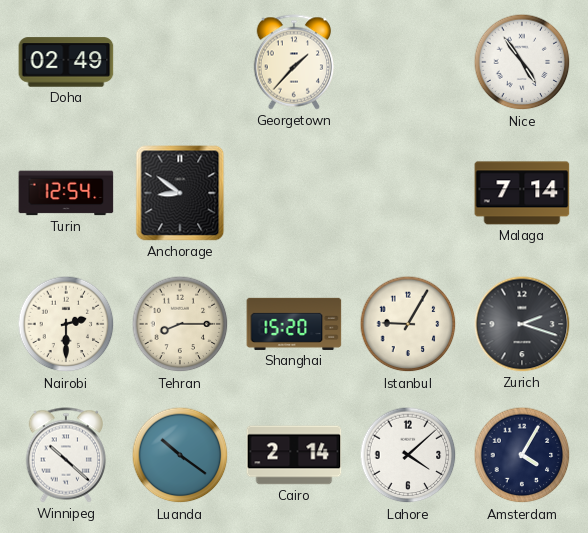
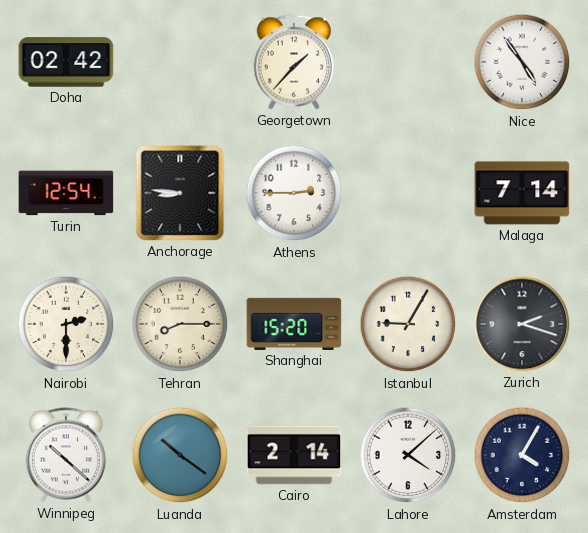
Doha: 02:49 -> 02:42
Anchorage: 8:51 -> 8:46
Athens: none -> 2:45
